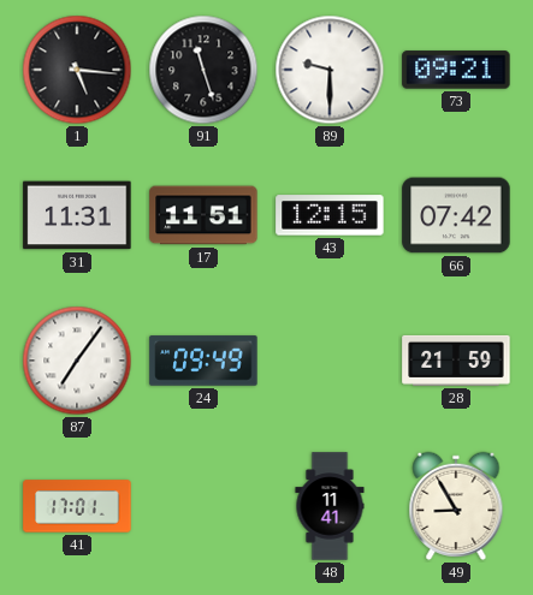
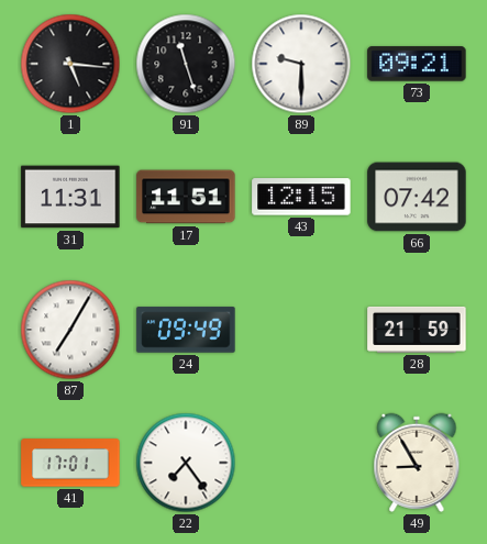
87: 7:06 -> 7:05
22: none -> 7:24
48: 11:41 -> none
